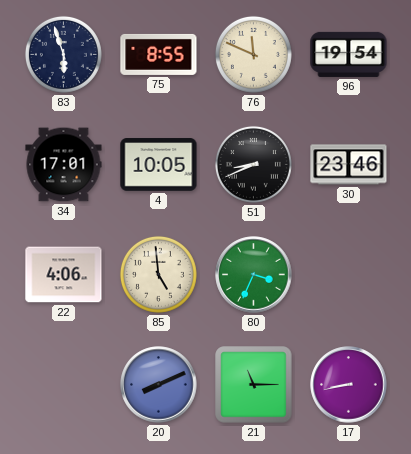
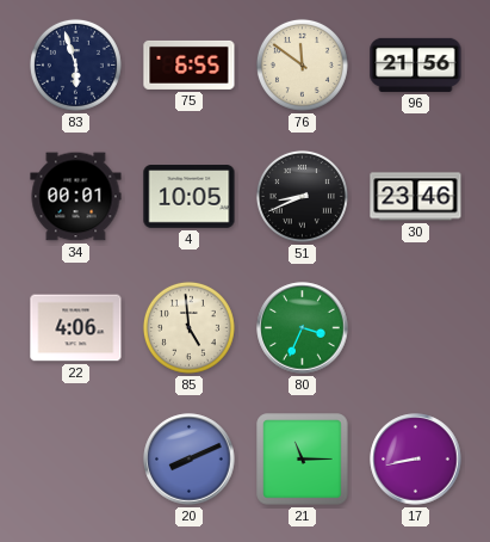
75: 8:55 -> 6:55
76: 11:49 -> 11:51
96: 19:54 -> 21:56
34: 17:01 -> 00:01
